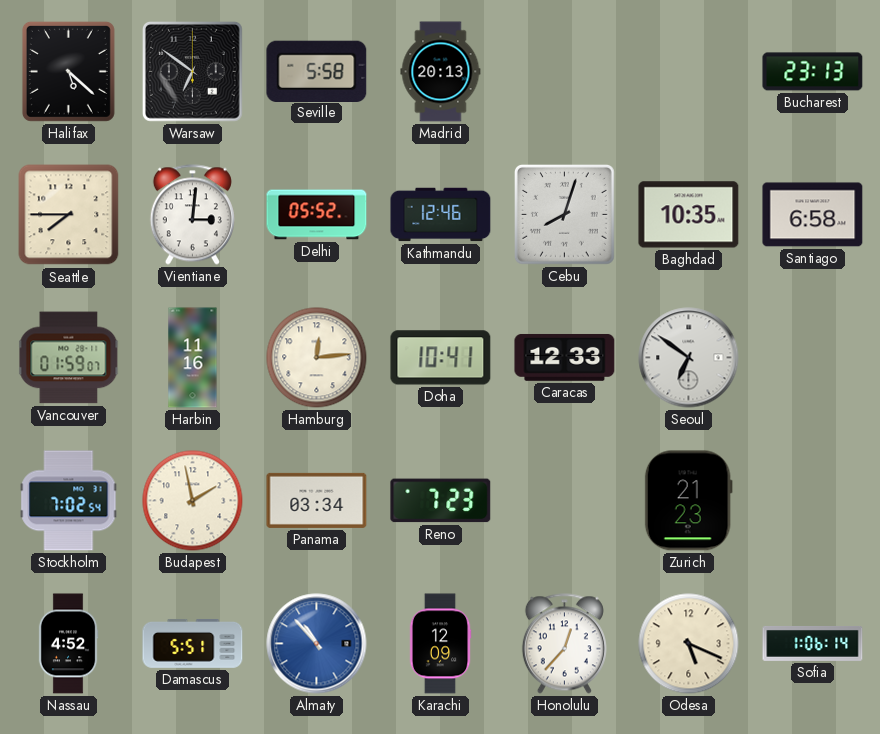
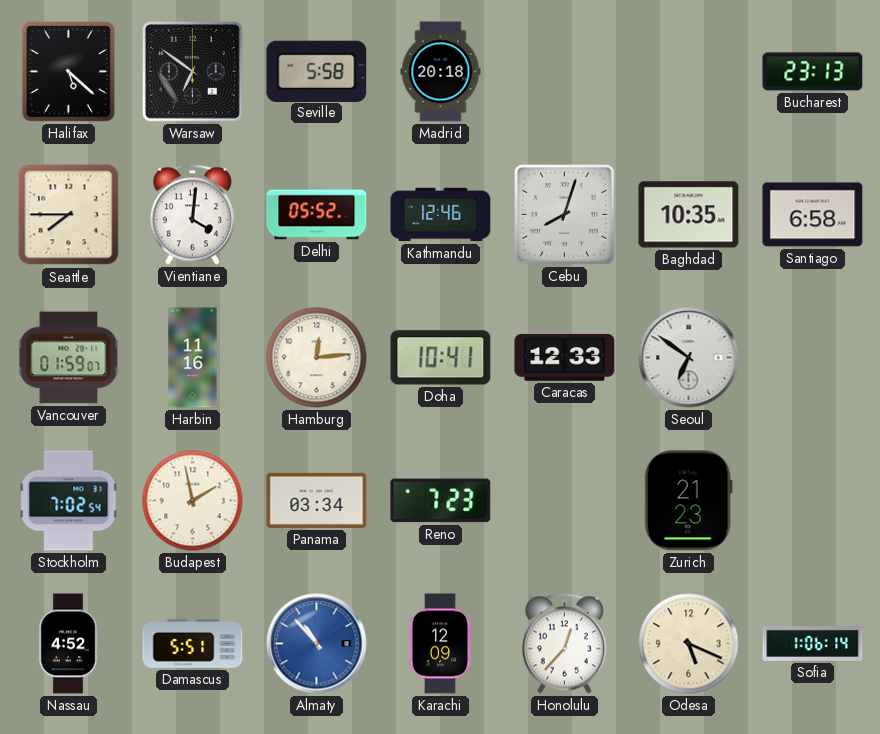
Madrid: 20:13 -> 20:18
Vientiane: 3:01 -> 4:01
